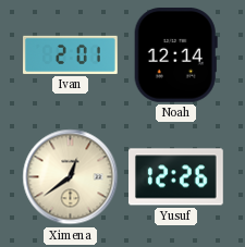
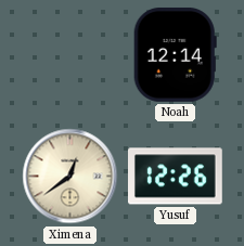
Ivan: 2:01 -> none
